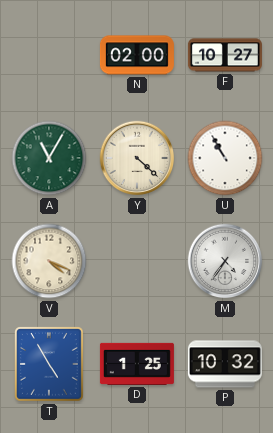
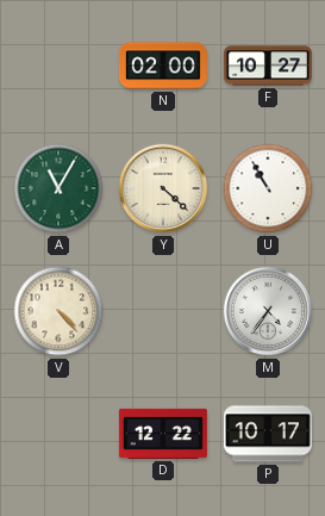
V: 4:19 -> 4:23
T: 4:55 -> none
D: 1:25 -> 12:22
P: 10:32 -> 10:17
